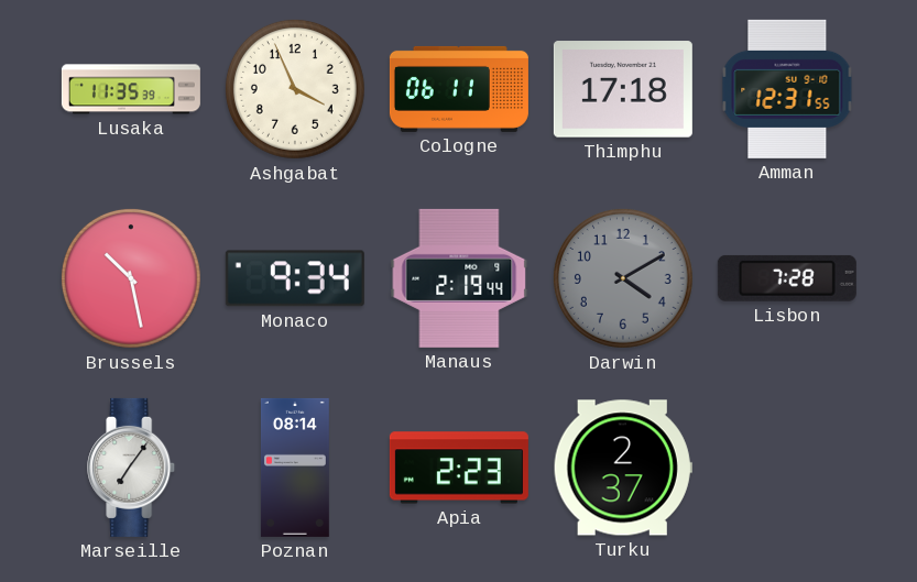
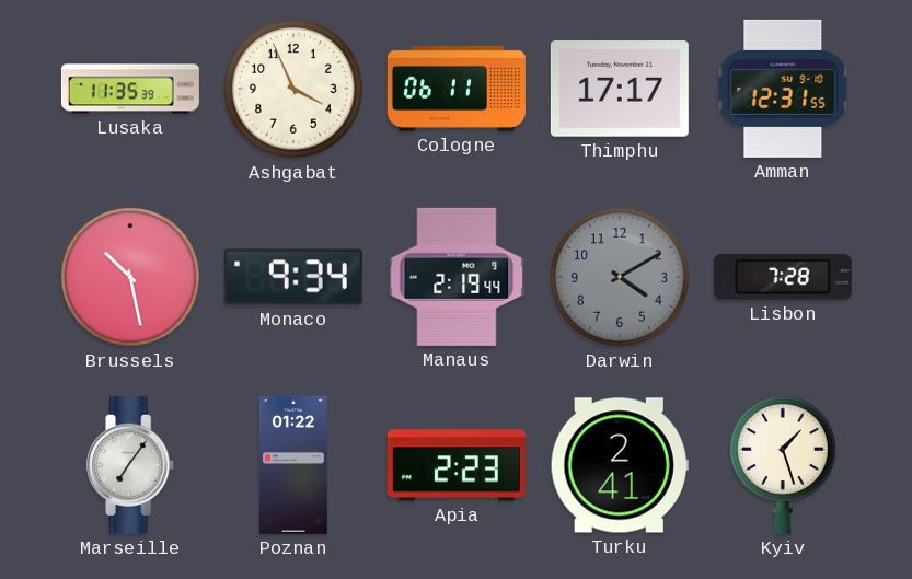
Thimphu: 17:18 -> 17:17
Poznan: 08:14 -> 01:22
Turku: 2:37 -> 2:41
Kyiv: none -> 1:27
